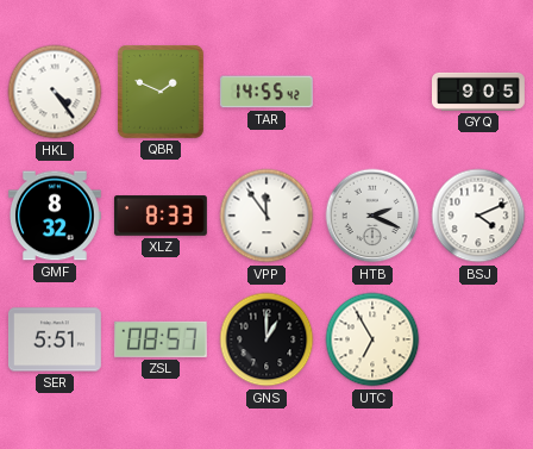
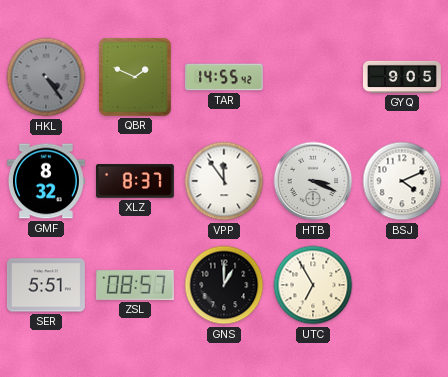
HKL dial: white -> grey
XLZ: 8:33 -> 8:37
HTB: 2:19 -> 3:19
